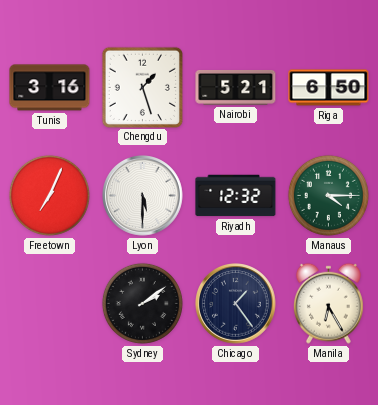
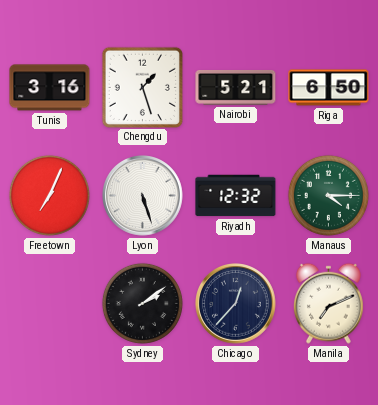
Lyon: 5:30 -> 5:27
Chicago: 1:24 -> 12:37
Manila: 6:25 -> 7:11
